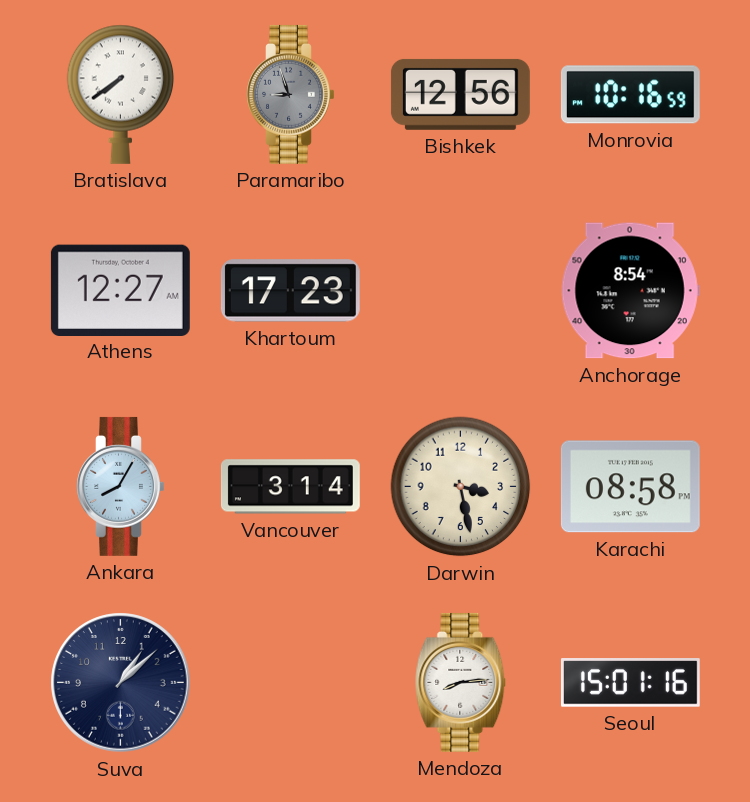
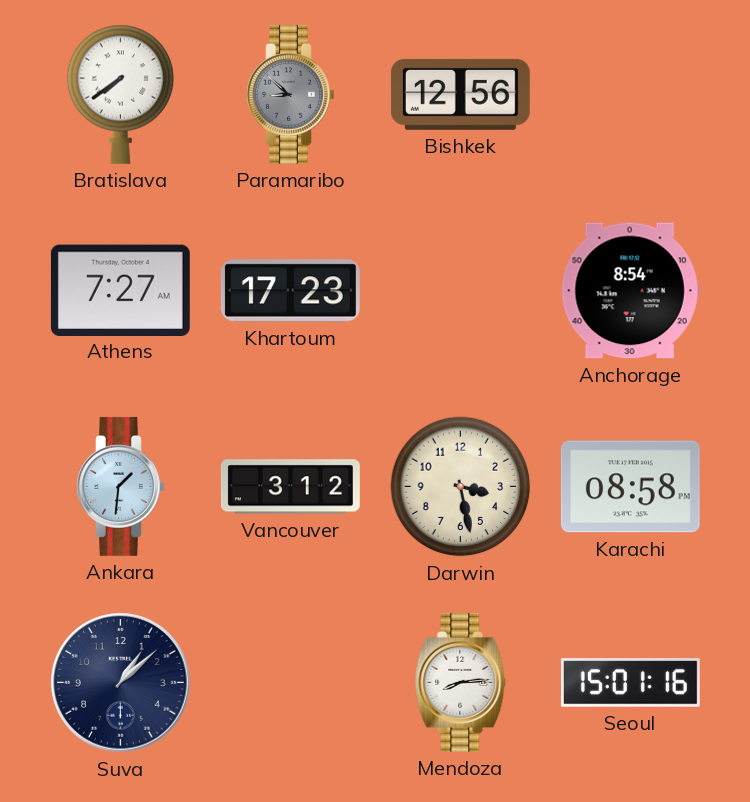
Paramaribo: 8:57 -> 8:52
Monrovia: 10:16 -> none
Athens: 12:27 -> 7:27
Ankara: 8:05 -> 1:31
Vancouver: 3:14 -> 3:12
